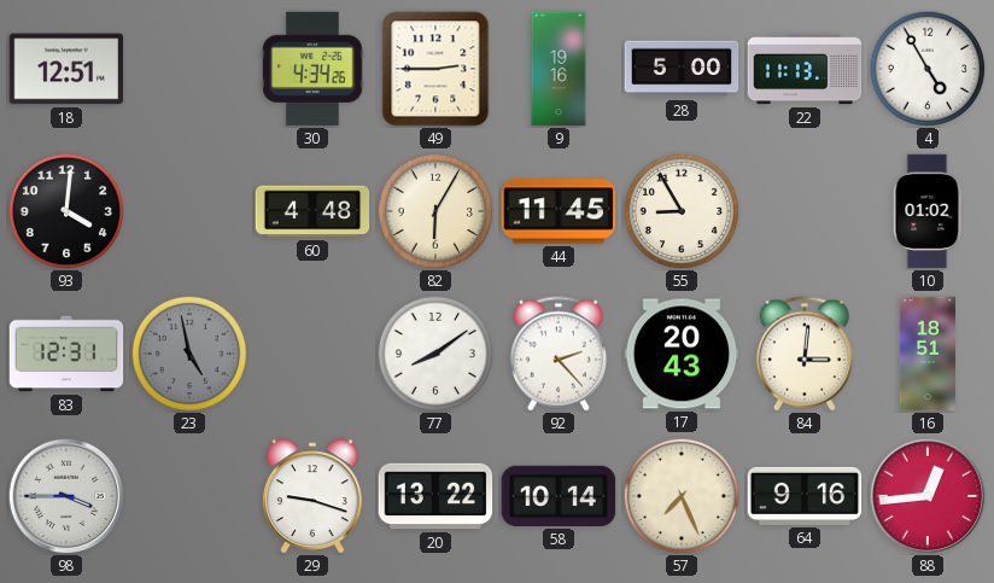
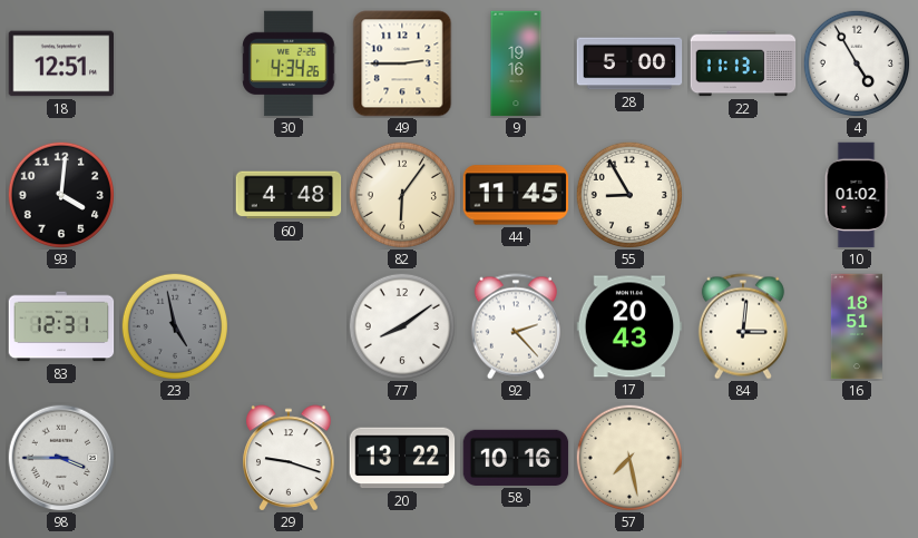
82: 6:05 -> 6:06
58: 10:14 -> 10:16
57: 7:26 -> 7:28
64: 9:16 -> none
88: 12:44 -> none
